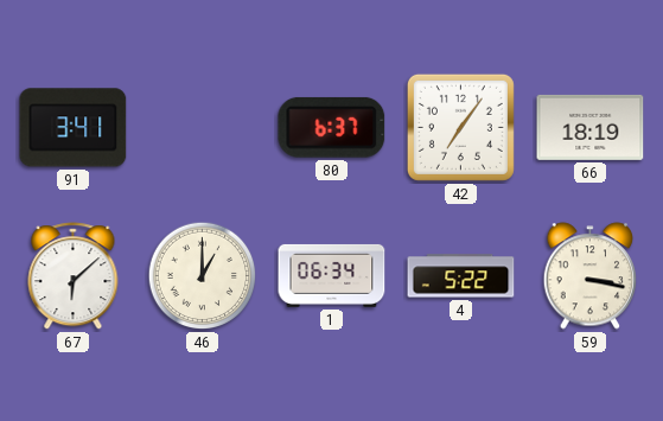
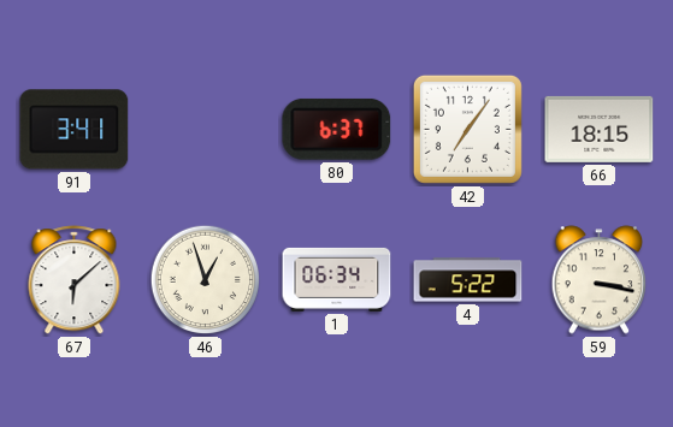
66: 18:19 -> 18:15
46: 1:00 -> 12:57
